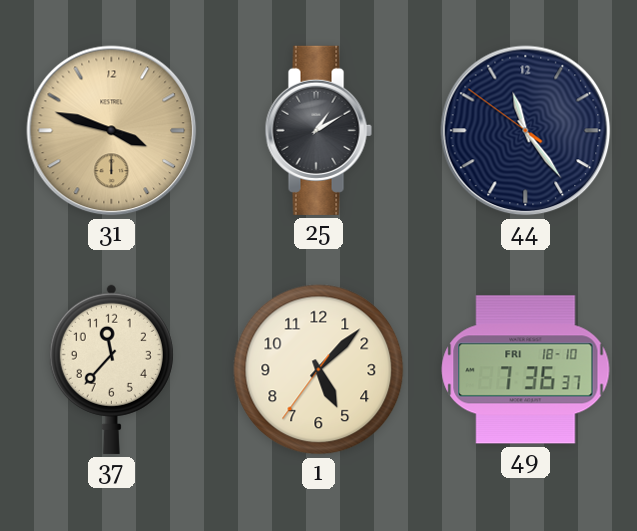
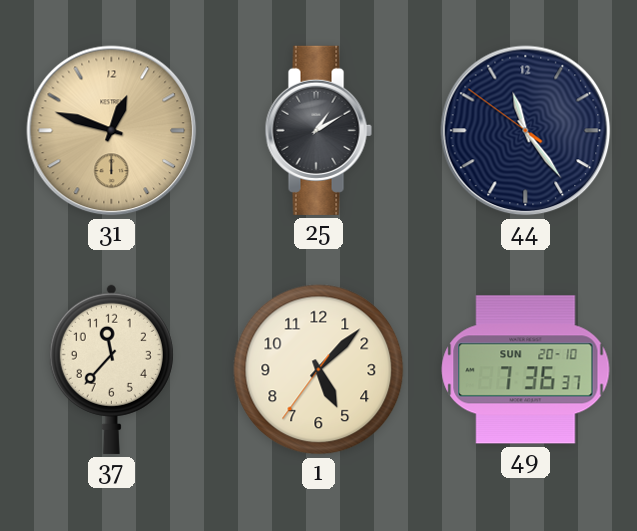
31: 3:48 -> 12:48
49 date: FRI 18-10 -> SUN 20-10
